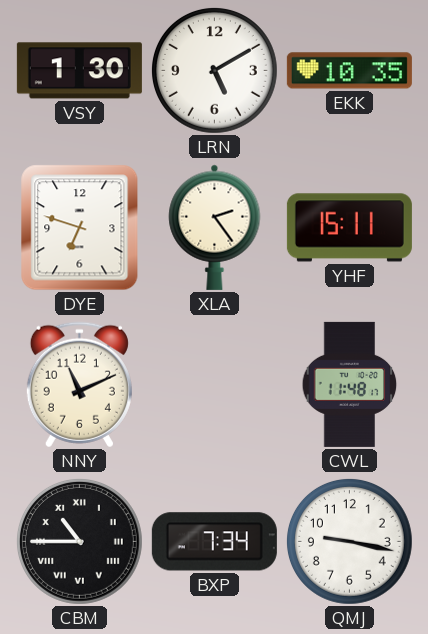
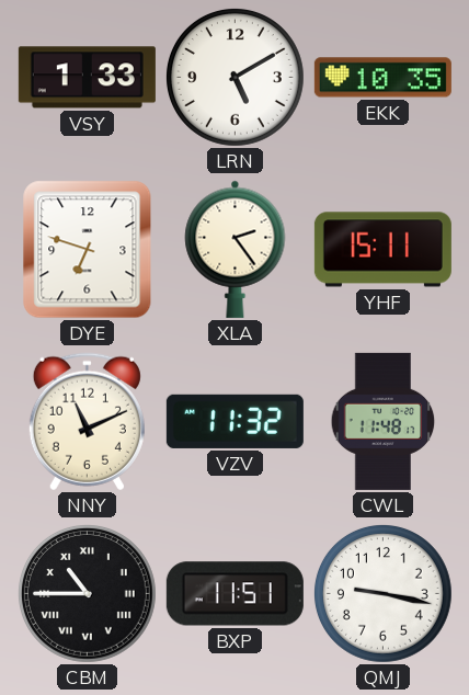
VSY: 1:30 -> 1:33
VZV: none -> 11:32
BXP: 7:34 -> 11:51
